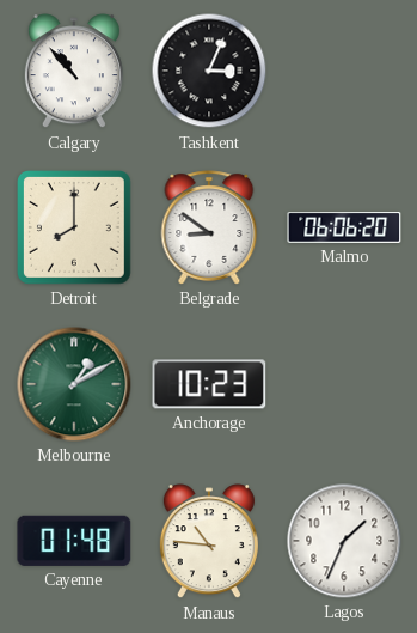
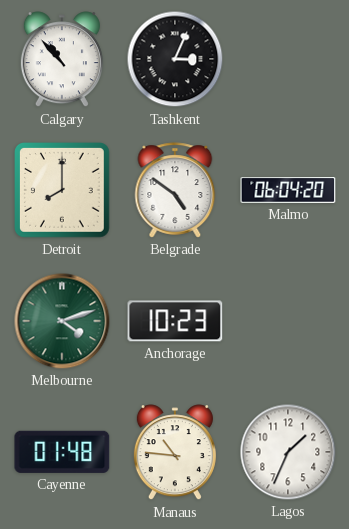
Belgrade: 8:51 -> 4:51
Malmo: 06:06 -> 06:04
Melbourne: 1:10 -> 4:12
